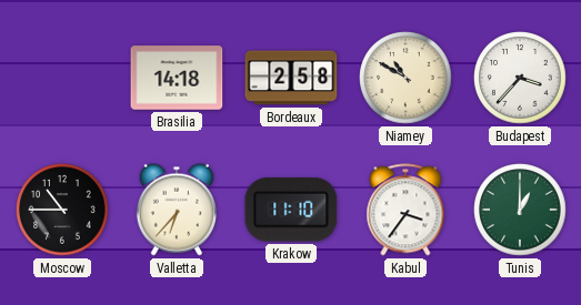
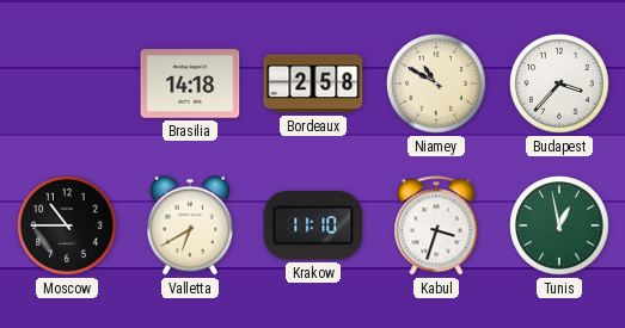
Valletta: 6:37 -> 6:40
Kabul: 3:36 -> 3:33
Tunis: 1:00 -> 12:58
